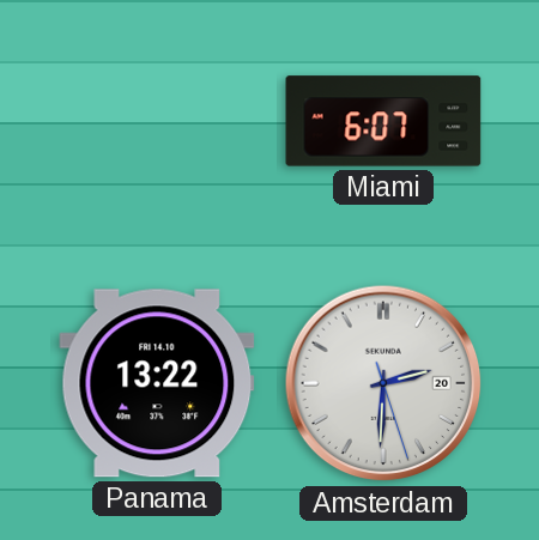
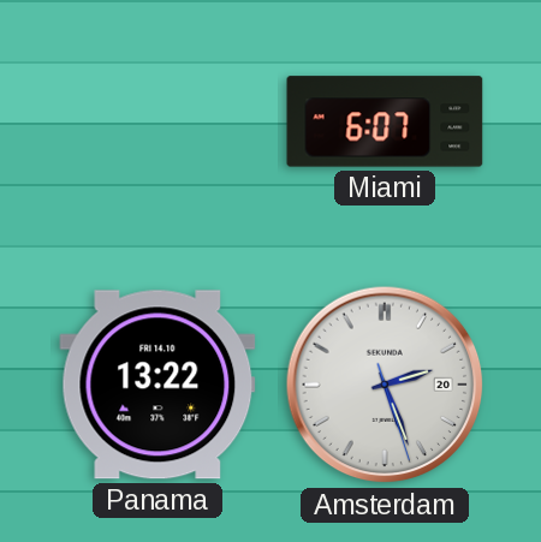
Amsterdam: 2:30 -> 2:26
